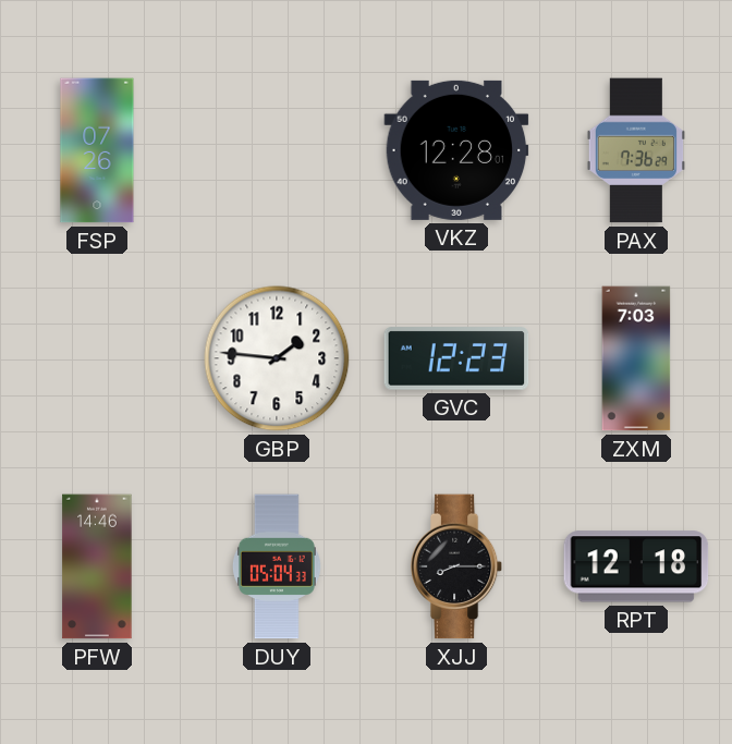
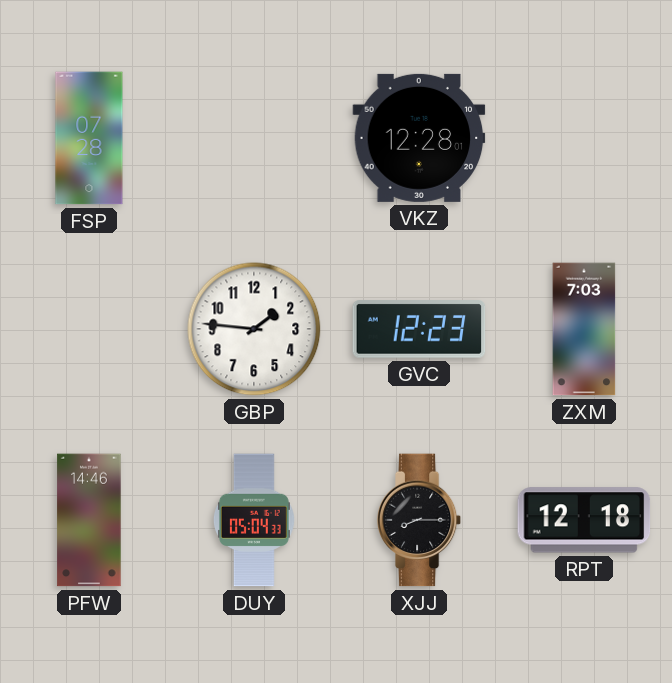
FSP: 07:26 -> 07:28
PAX: 7:36 -> none
